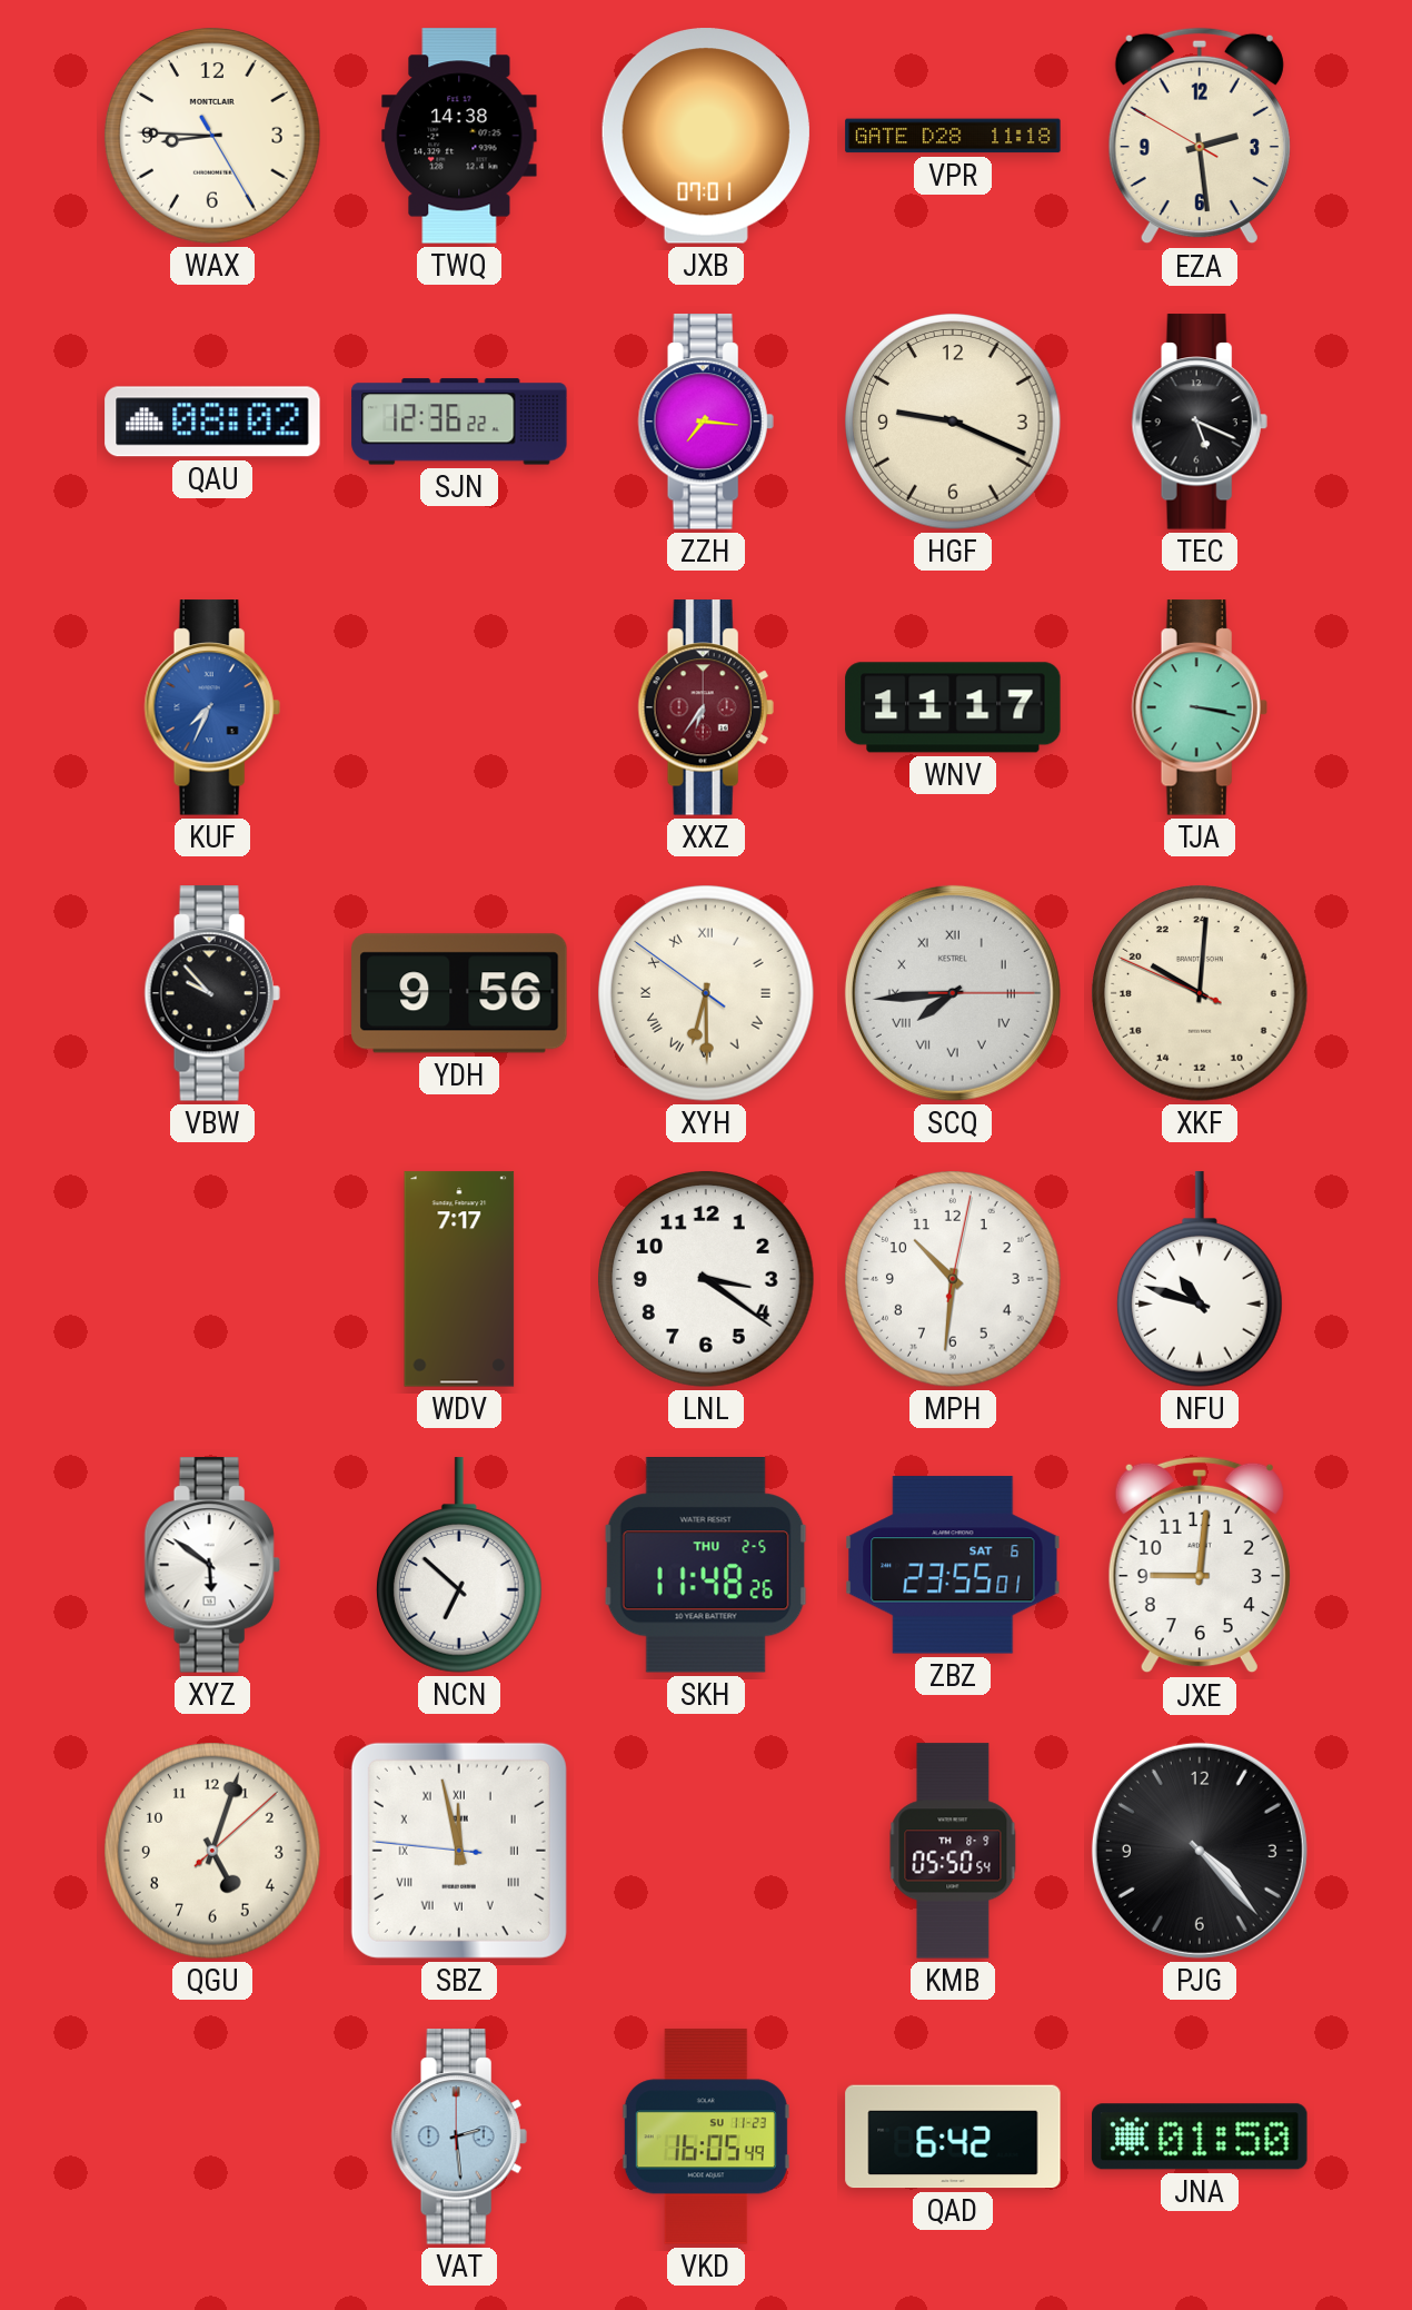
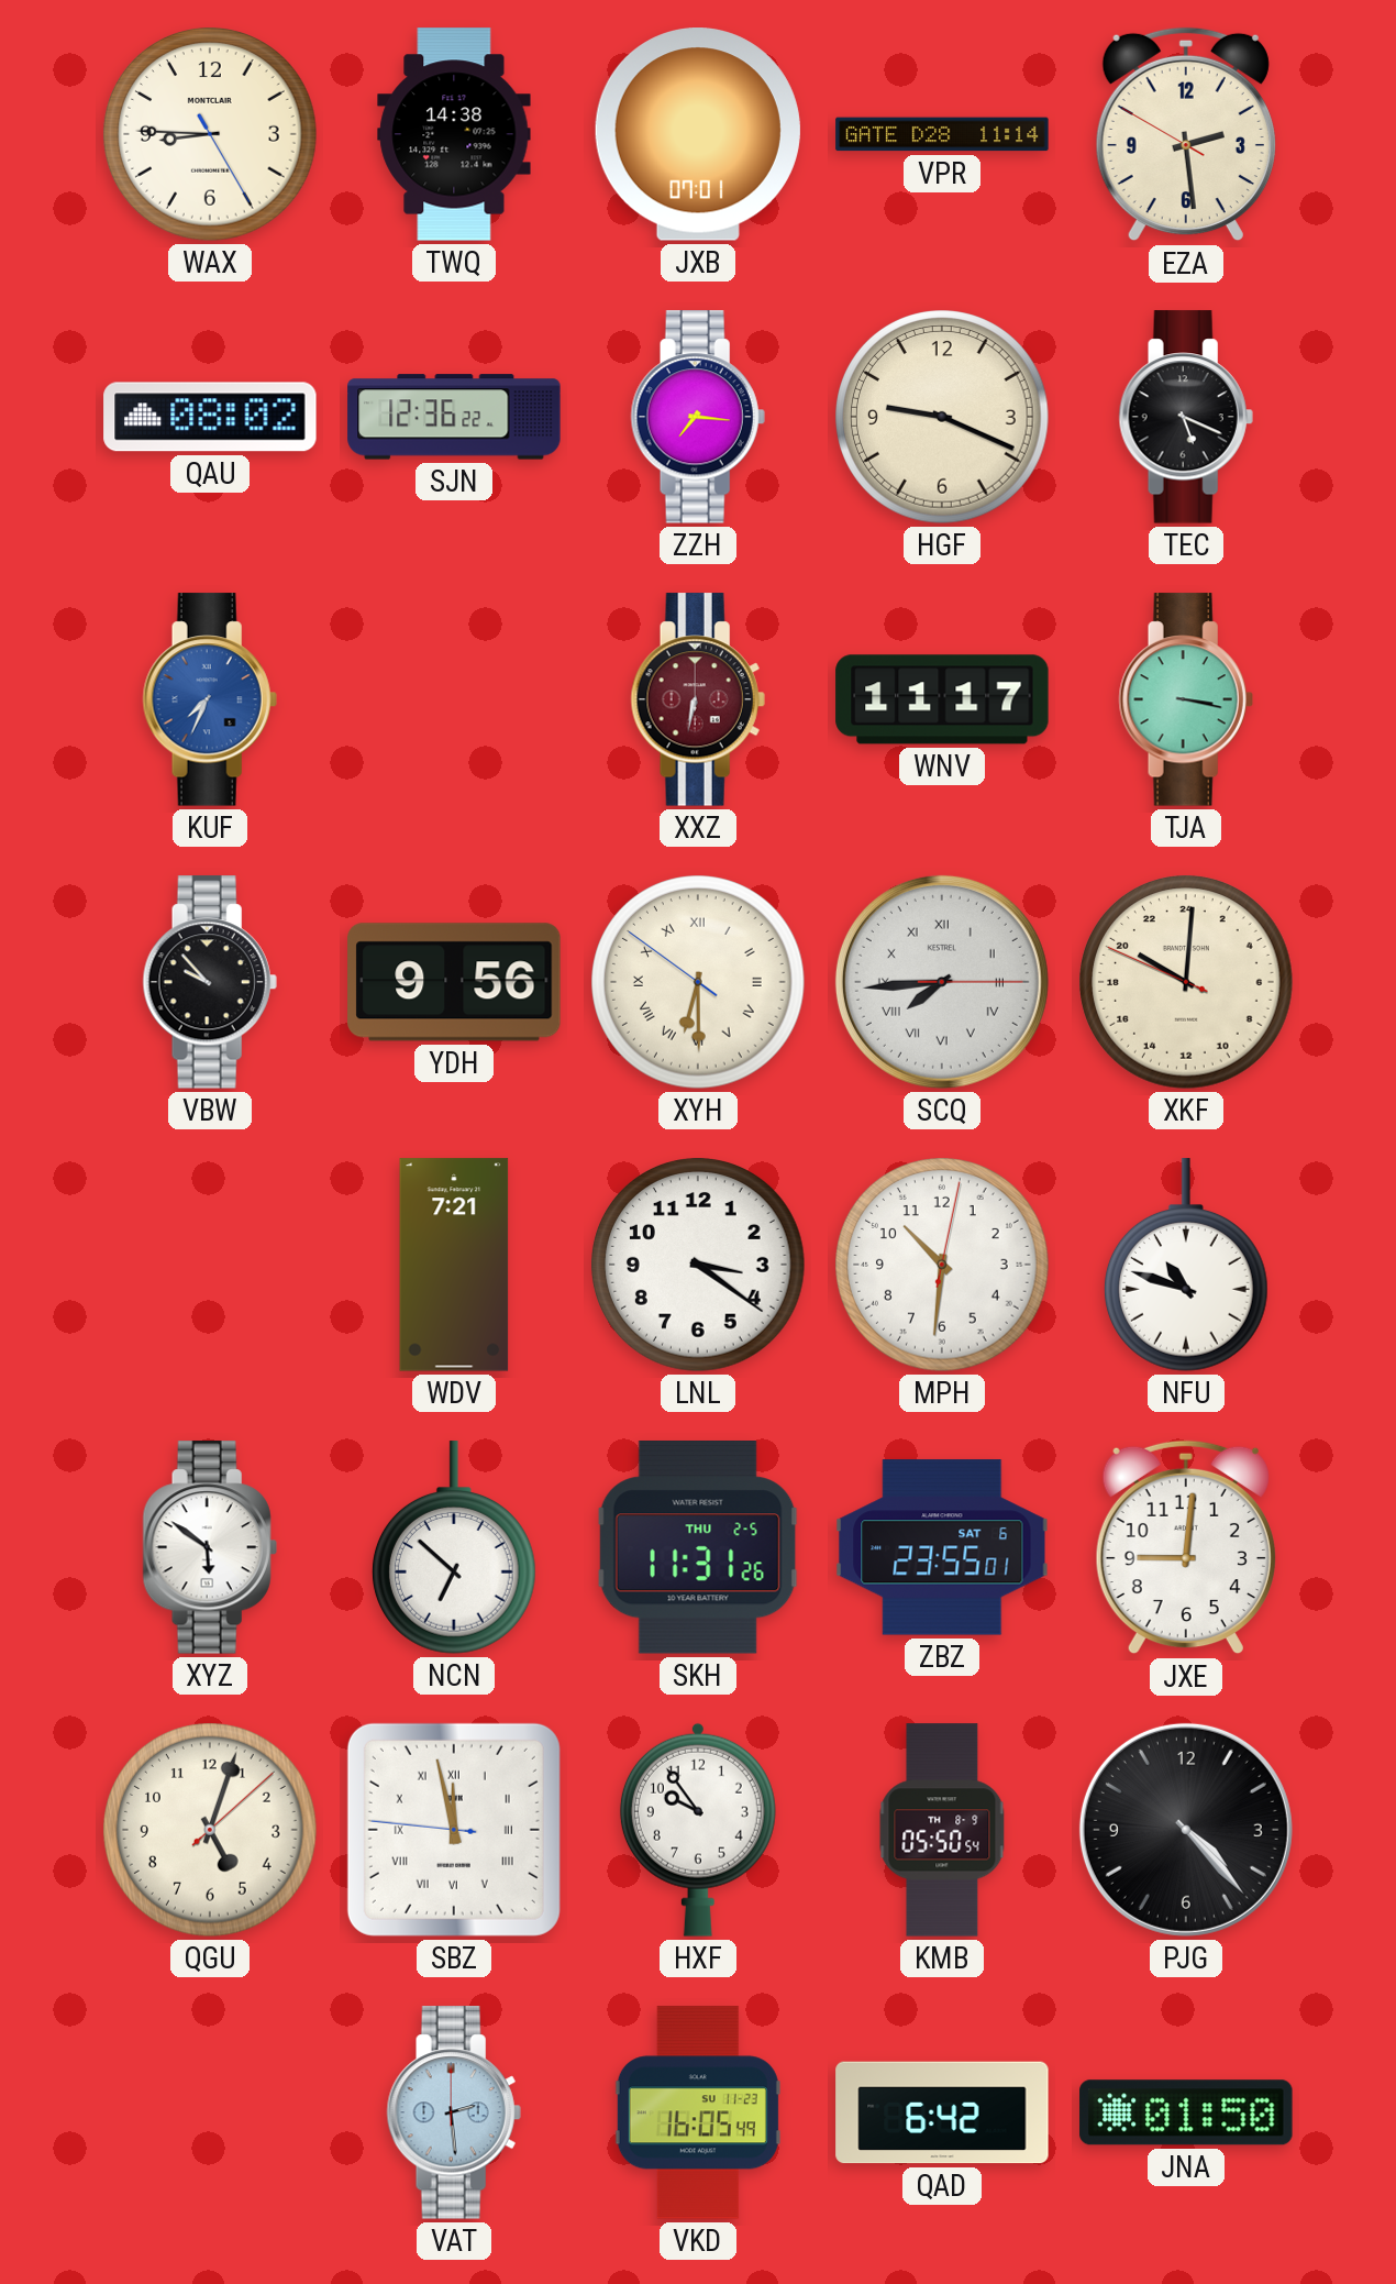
VPR: 11:18 -> 11:14
XXZ: 6:36 -> 6:32
WDV: 7:17 -> 7:21
SKH: 11:48 -> 11:31
HXF: none -> 9:54
